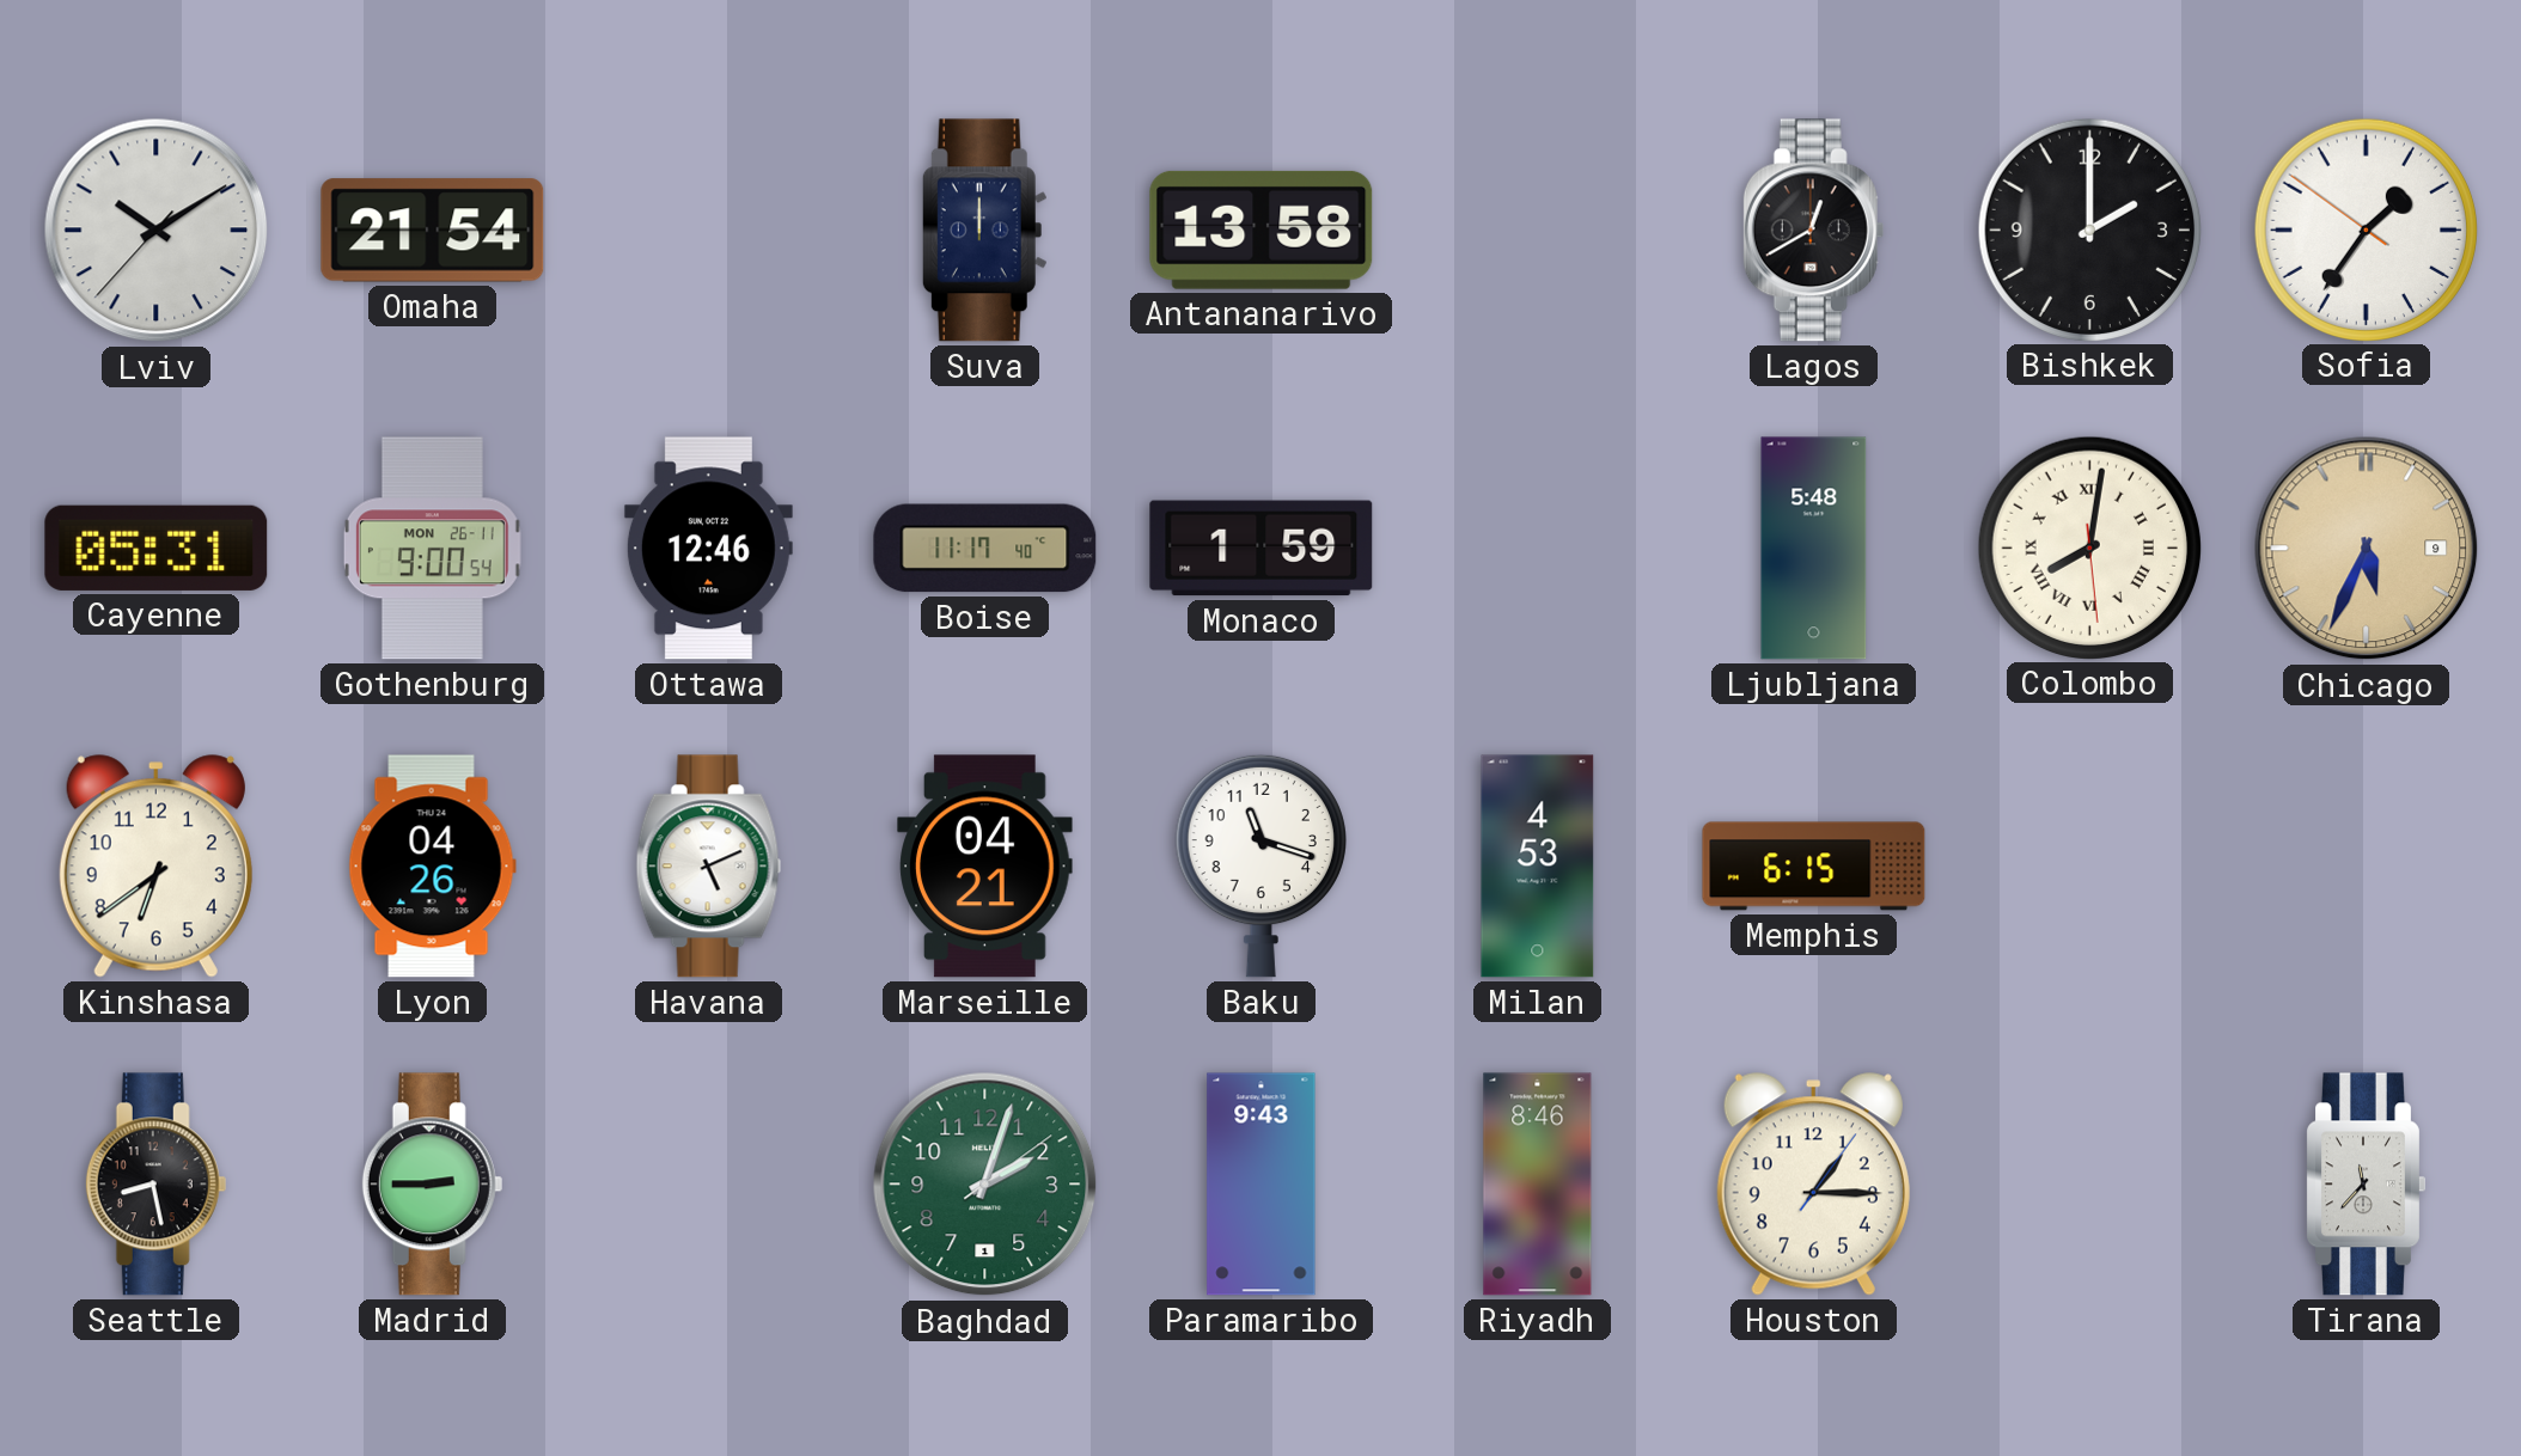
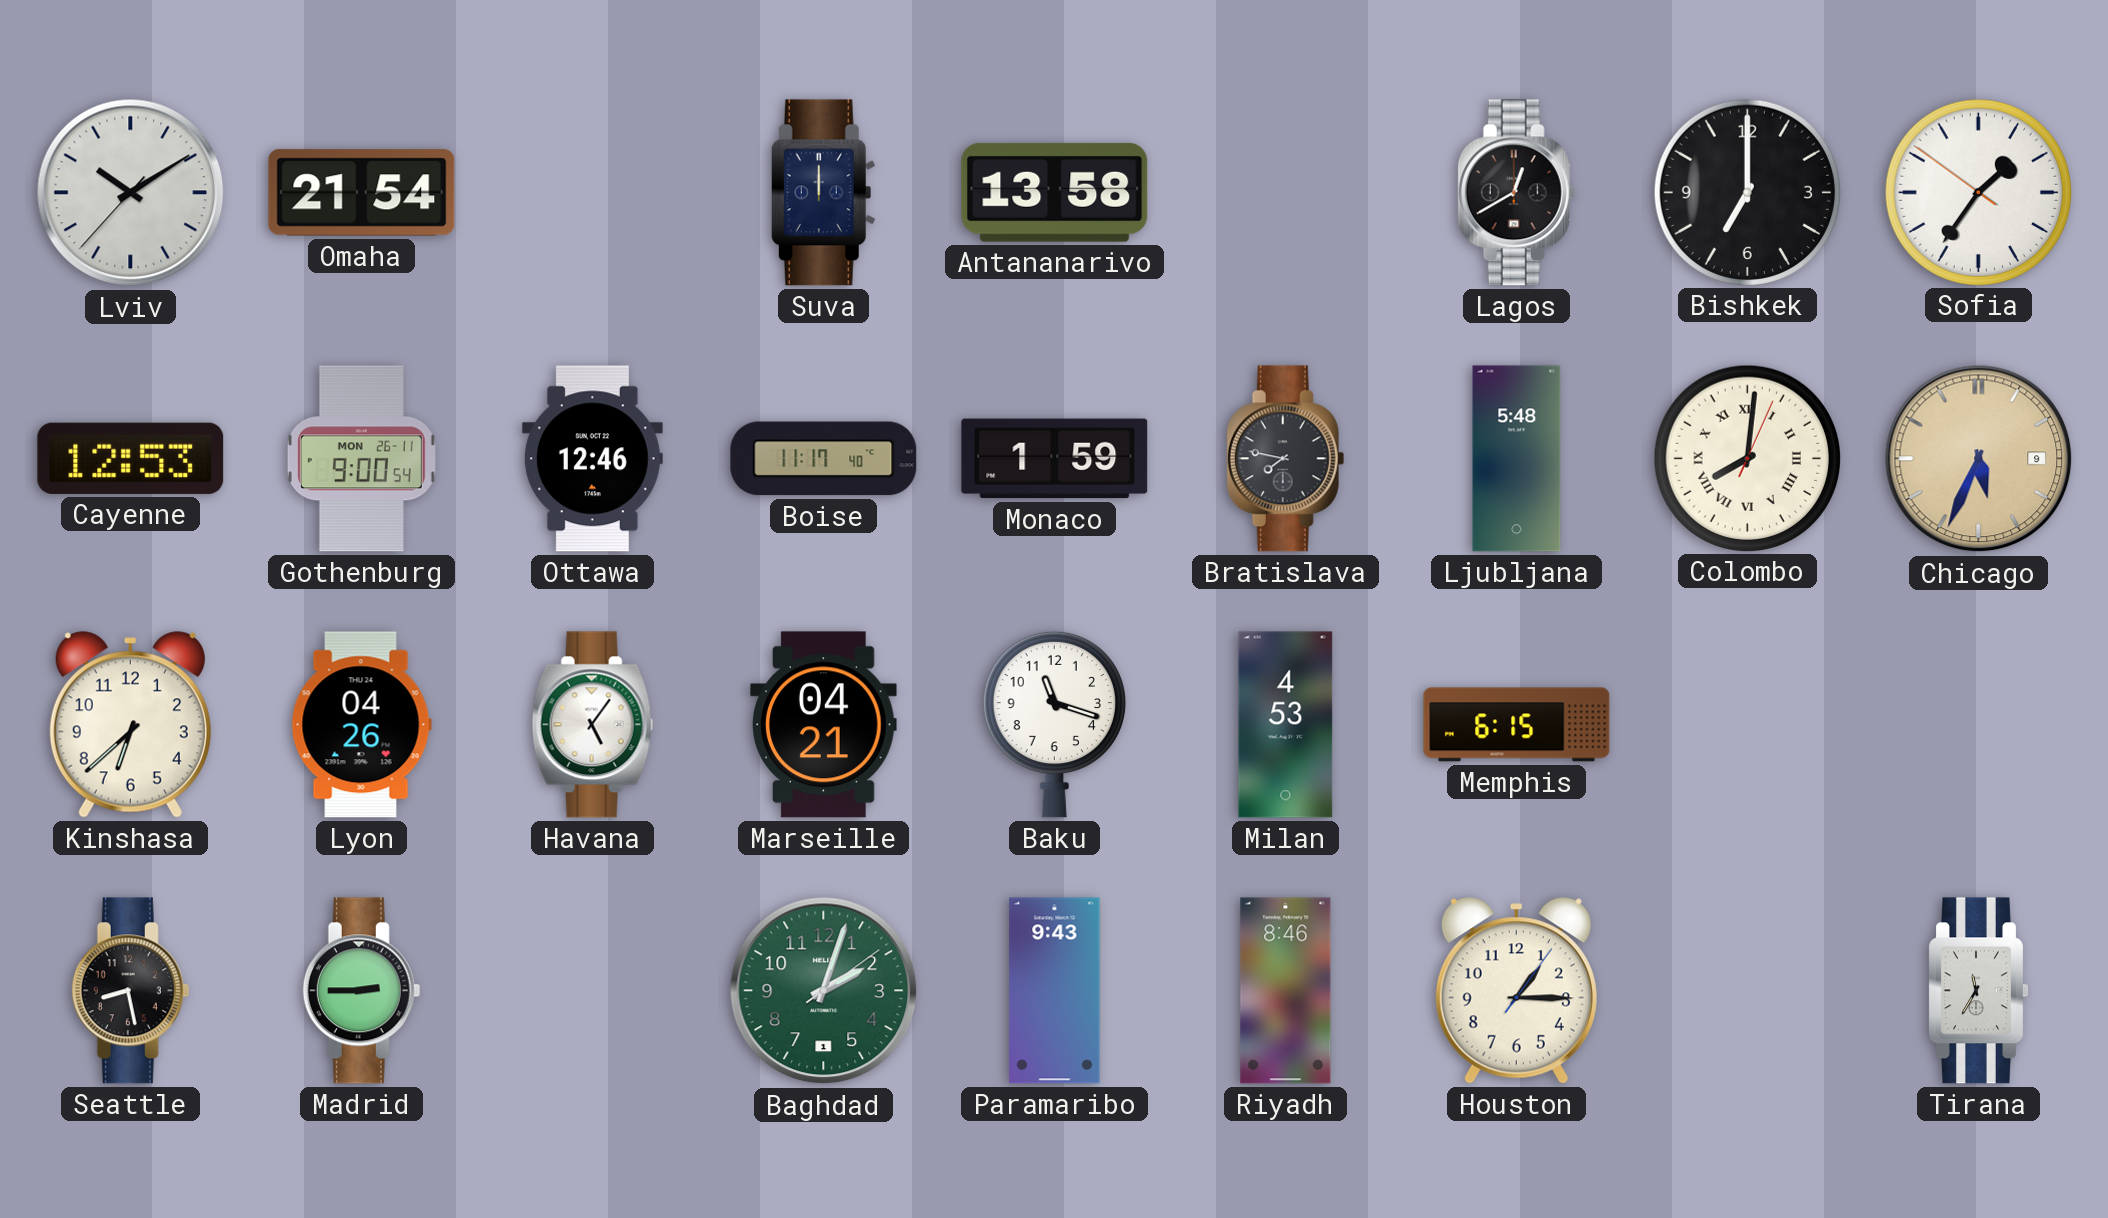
Bishkek: 2:00 -> 7:00
Cayenne: 05:31 -> 12:53
Bratislava: none -> 7:47
Colombo: 8:01:29 -> 8:01:04
Kinshasa: 6:39 -> 6:38
Havana: 5:11 -> 5:06
Tirana: 11:37 -> 11:35
